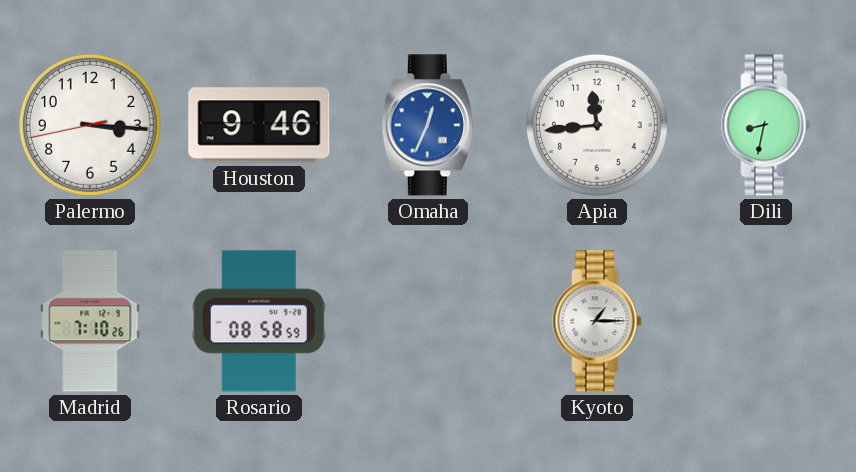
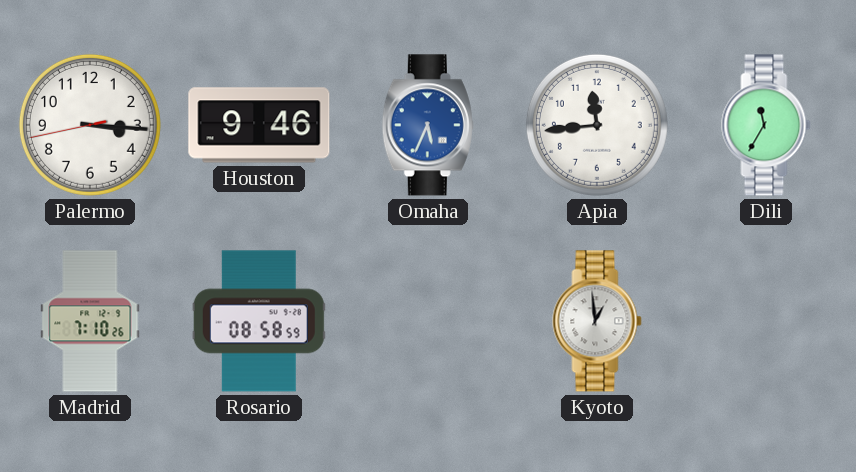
Omaha: 12:34 -> 5:34
Dili: 8:32 -> 11:35
Kyoto: 1:15 -> 12:59
